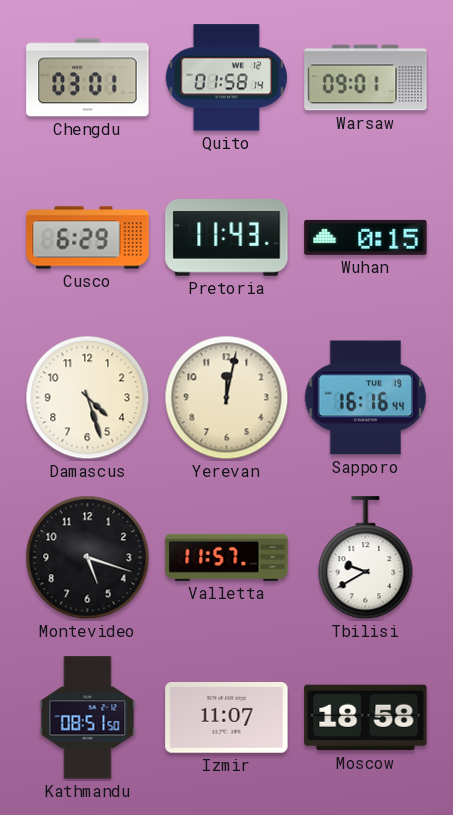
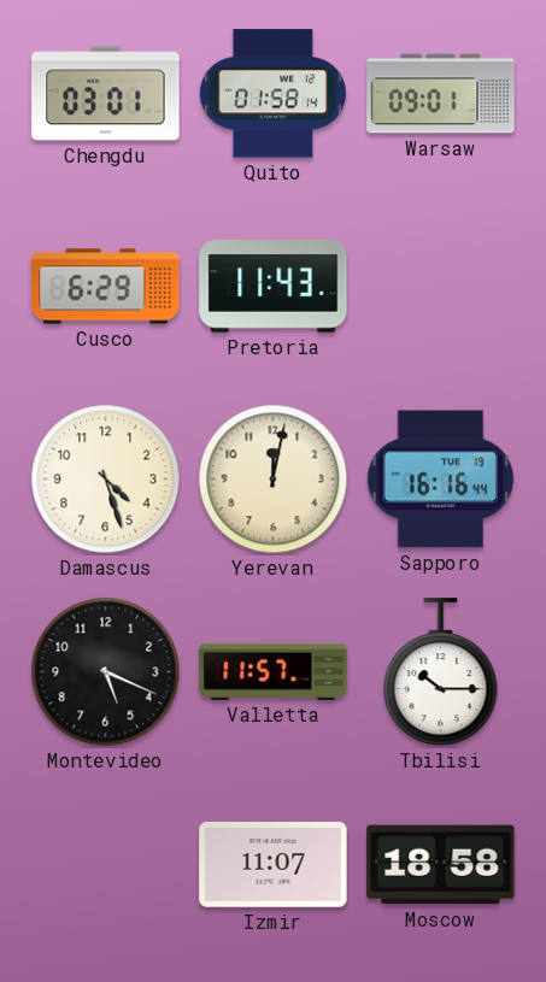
Wuhan: 0:15 -> none
Montevideo: 5:18 -> 5:19
Tbilisi: 9:40 -> 10:15
Kathmandu: 08:51 -> none
